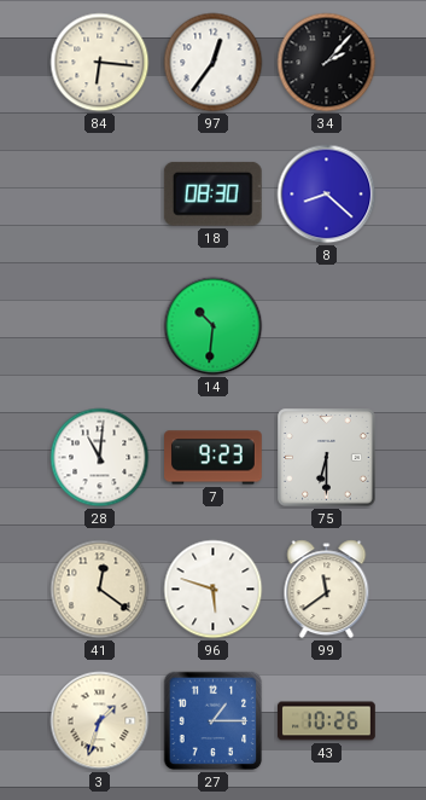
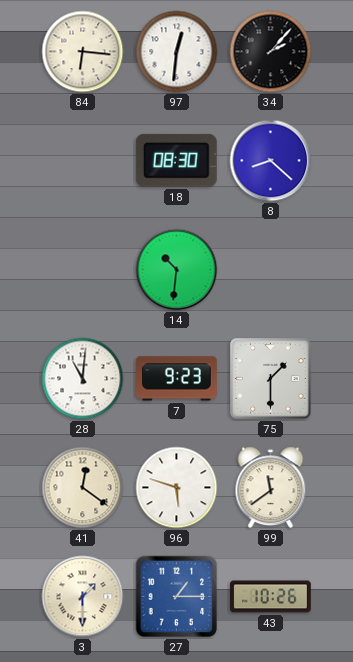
97: 12:36 -> 12:31
75: 6:30 -> 1:30
3: 1:33 -> 1:30
